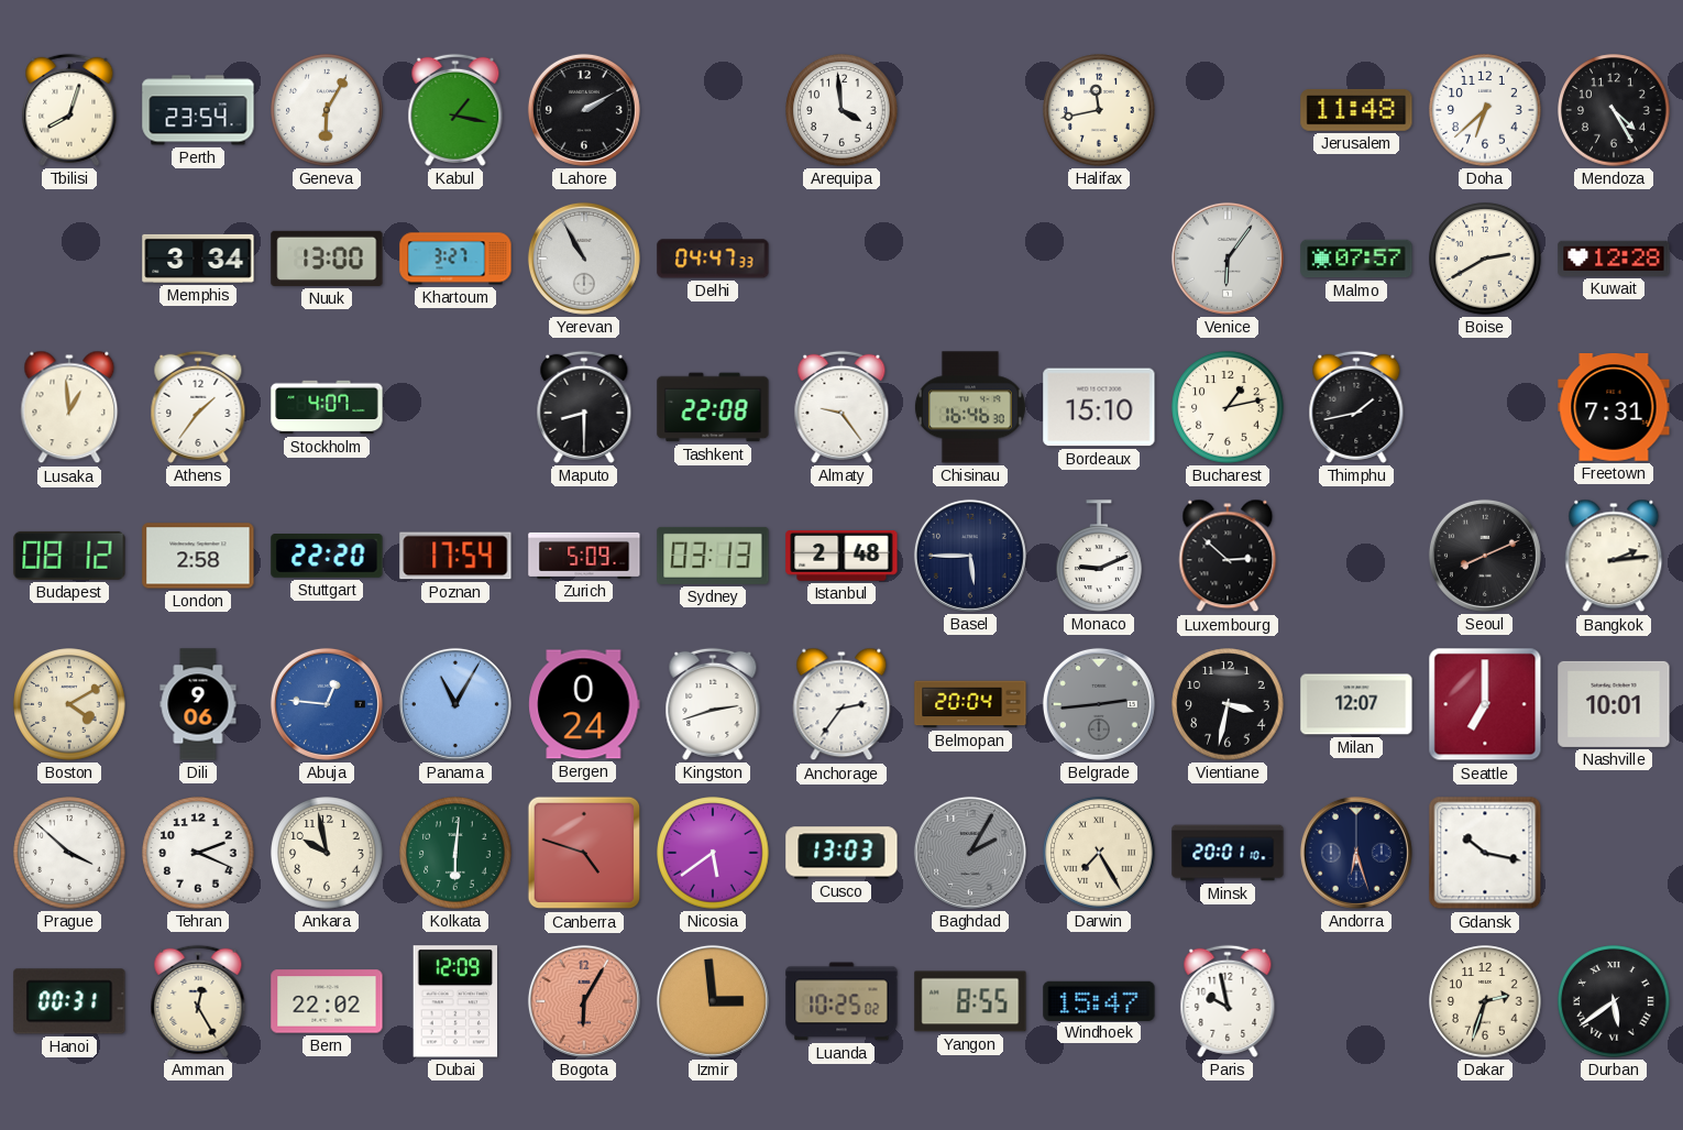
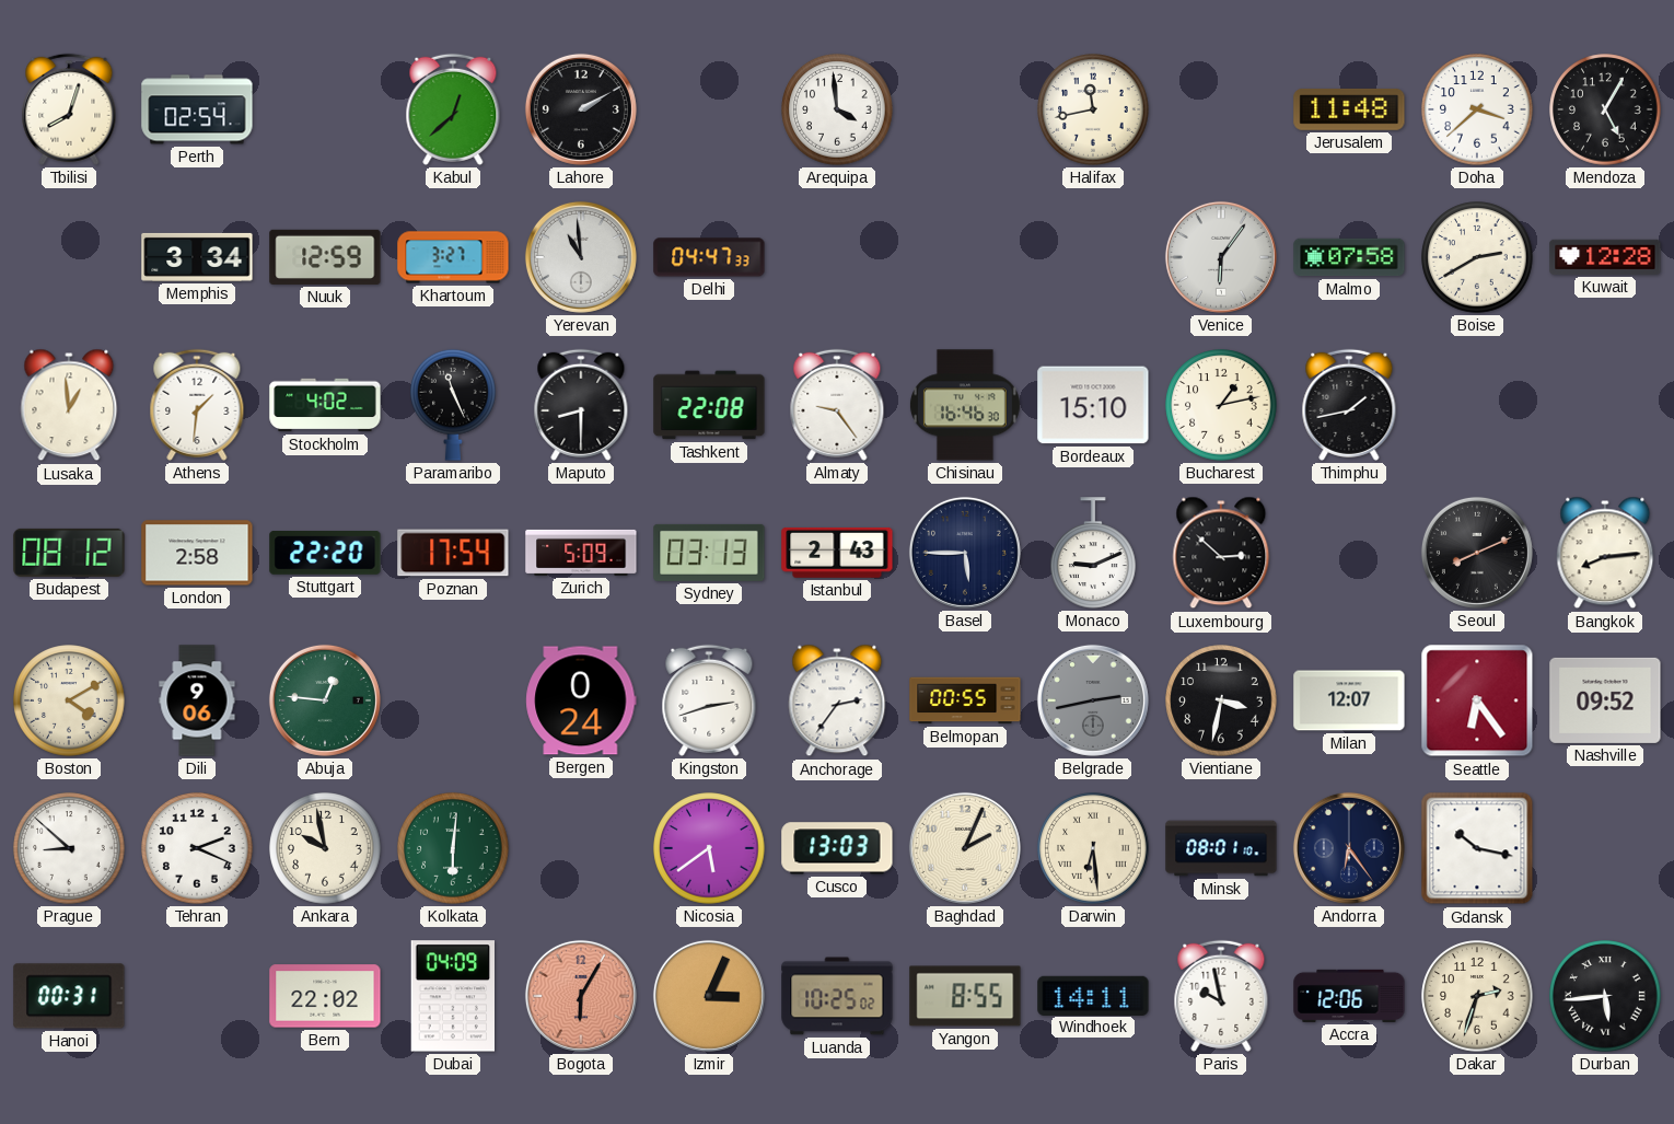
Perth: 23:54 -> 02:54
Geneva: 6:05 -> none
Kabul: 1:17 -> 12:38
Doha: 6:38 -> 3:38
Mendoza: 4:25 -> 5:05
Nuuk: 13:00 -> 12:59
Yerevan: 10:55 -> 10:59
Malmo: 07:57 -> 07:58
Athens: 1:36 -> 1:31
Stockholm: 4:07 -> 4:02
Paramaribo: none -> 11:26
Freetown: 7:31 -> none
Istanbul: 2:48 -> 2:43
Bangkok: 2:14 -> 8:14
Abuja dial: blue -> green
Panama: 11:05 -> none
Belmopan: 20:04 -> 00:55
Belgrade: 2:44 -> 2:43
Seattle: 7:00 -> 6:24
Nashville: 10:01 -> 09:52
Prague: 3:52 -> 8:52
Canberra: 4:48 -> none
Baghdad: 2:05 -> 2:04
Baghdad dial: grey -> cream
Darwin: 7:25 -> 6:29
Minsk: 20:01 -> 08:01
Andorra: 6:27 -> 6:24
Amman: 12:25 -> none
Dubai: 12:09 -> 04:09
Izmir: 2:59 -> 3:04
Windhoek: 15:47 -> 14:11
Accra: none -> 12:06
Durban: 5:39 -> 5:44
